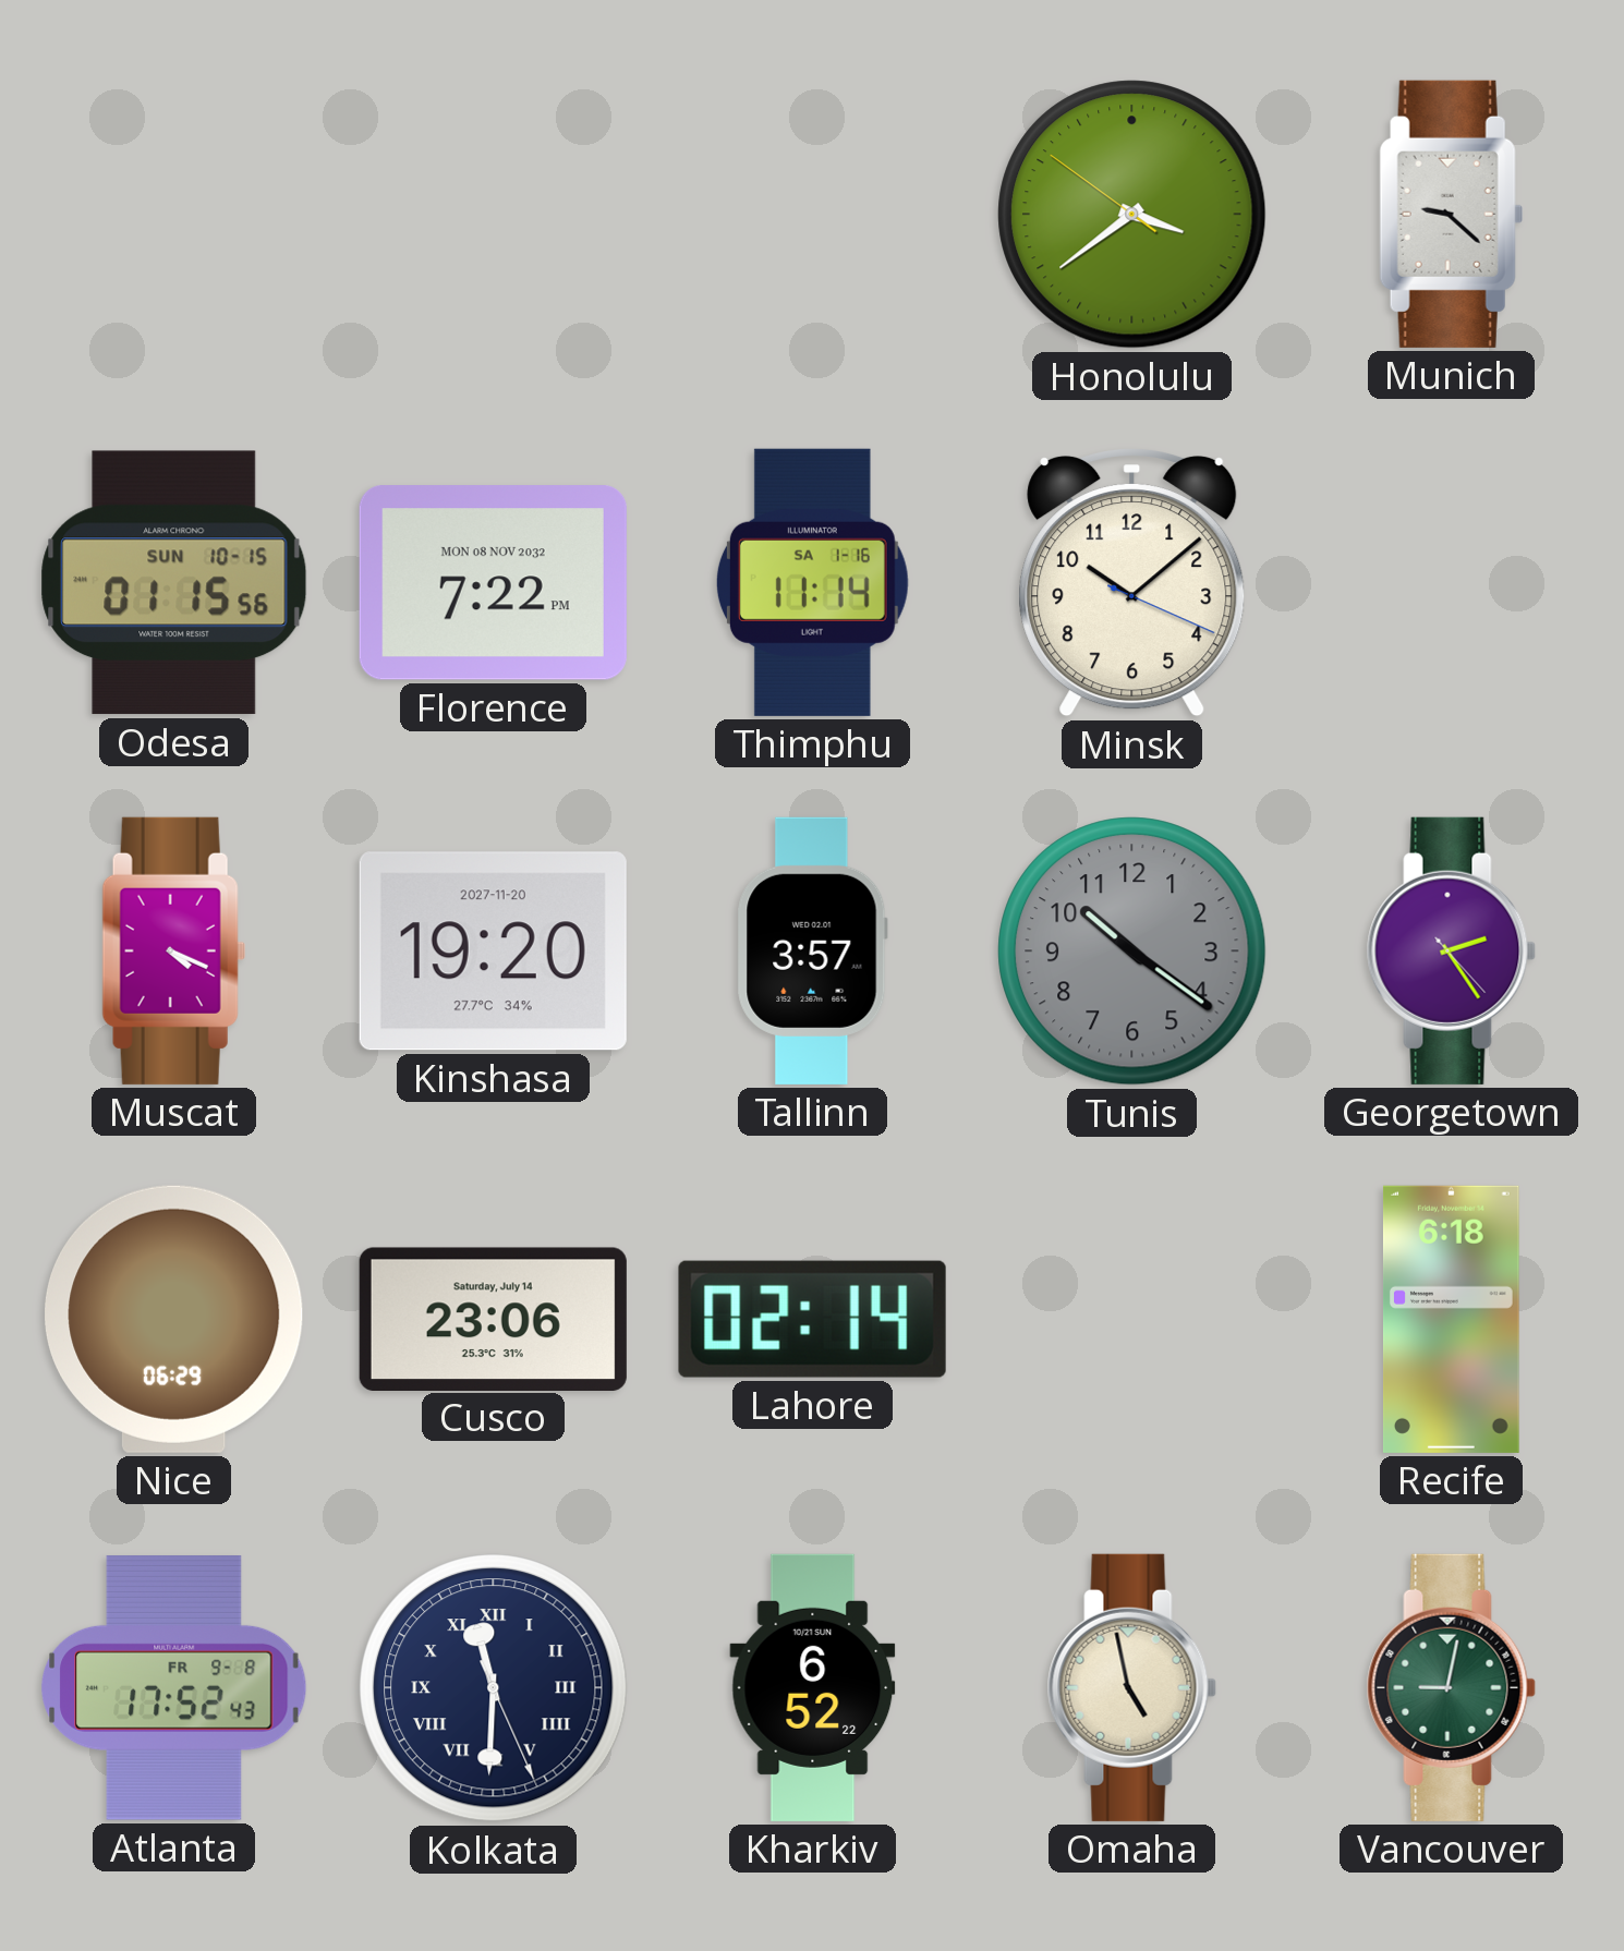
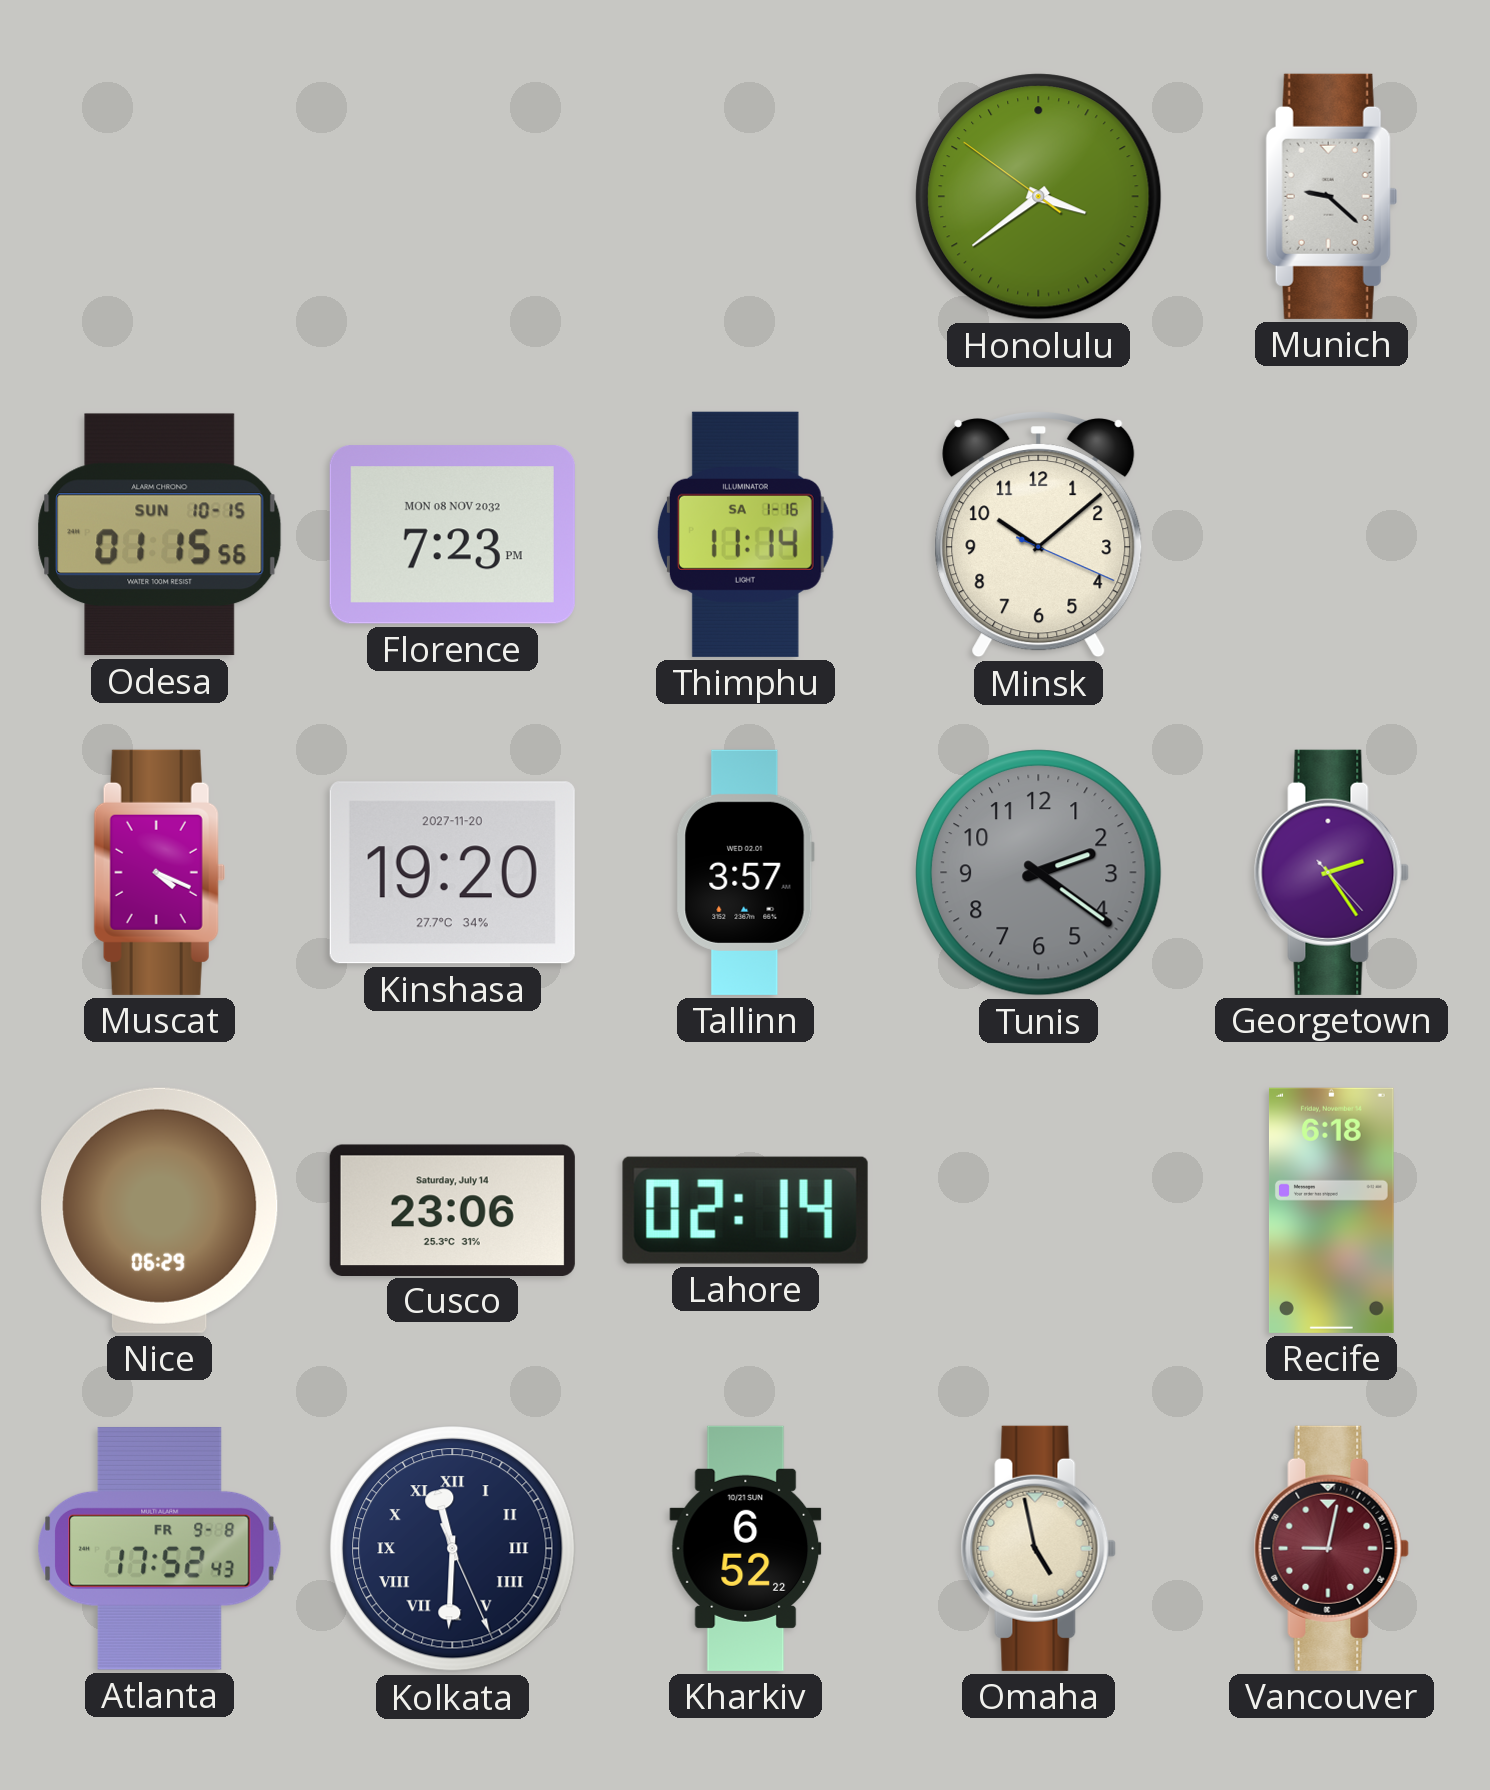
Florence: 7:22 -> 7:23
Tunis: 10:21 -> 2:21
Vancouver dial: green -> burgundy
